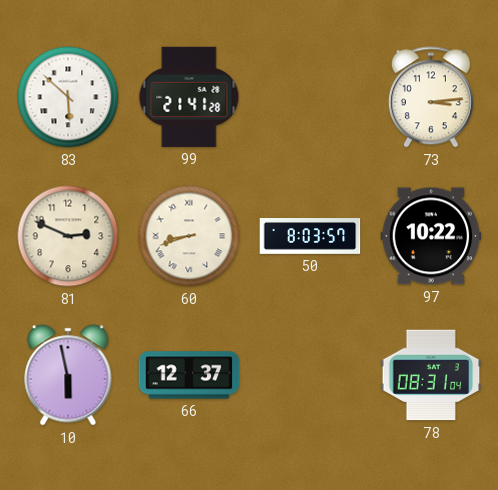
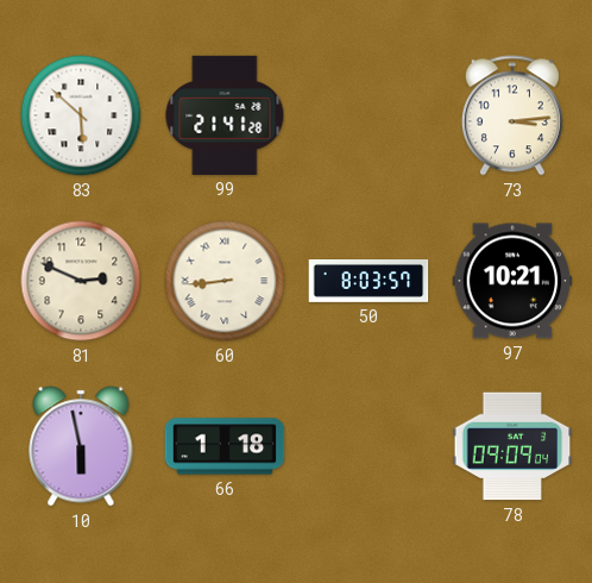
60: 8:42 -> 8:44
97: 10:22 -> 10:21
66: 12:37 -> 1:18
78: 08:31 -> 09:09
